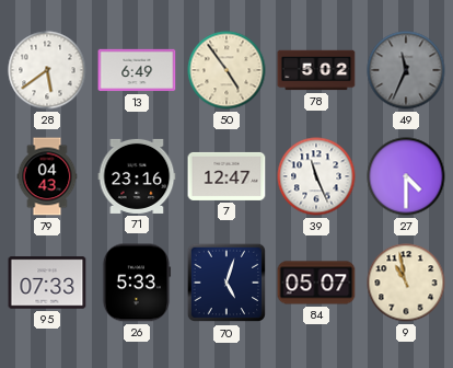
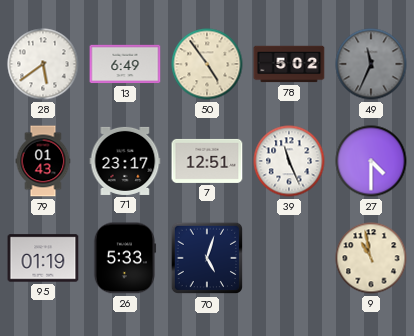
79: 04:43 -> 01:43
71: 23:16 -> 23:17
7: 12:47 -> 12:51
95: 07:33 -> 01:19
84: 05:07 -> none
